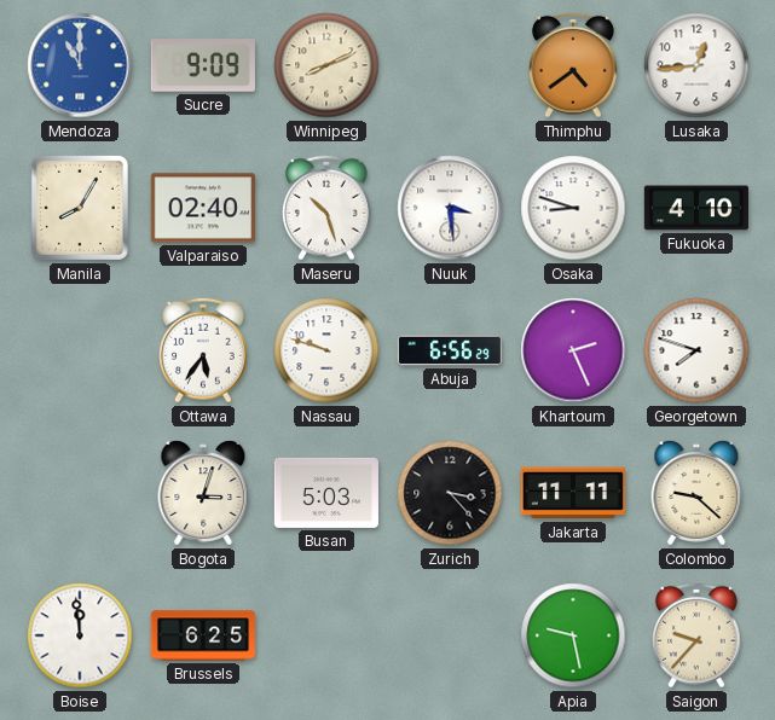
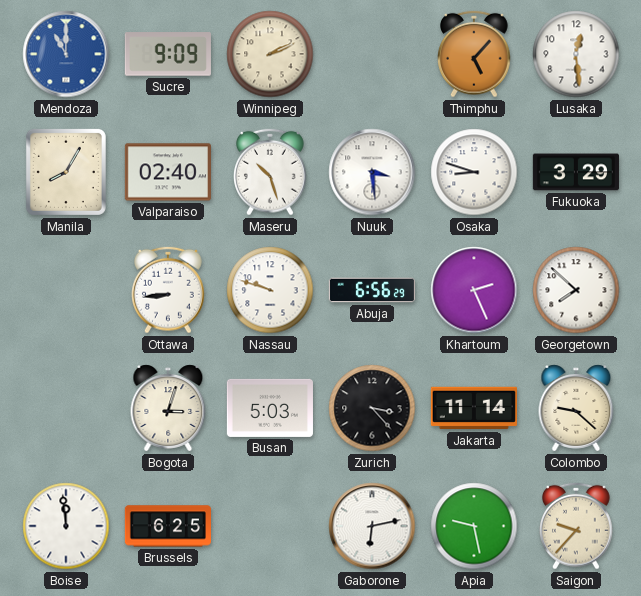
Winnipeg: 8:11 -> 2:11
Thimphu: 4:39 -> 5:07
Lusaka: 12:44 -> 12:29
Fukuoka: 4:10 -> 3:29
Ottawa: 5:36 -> 8:44
Georgetown: 7:48 -> 7:52
Jakarta: 11:11 -> 11:14
Gaborone: none -> 6:13
